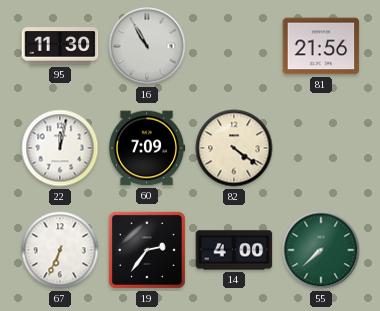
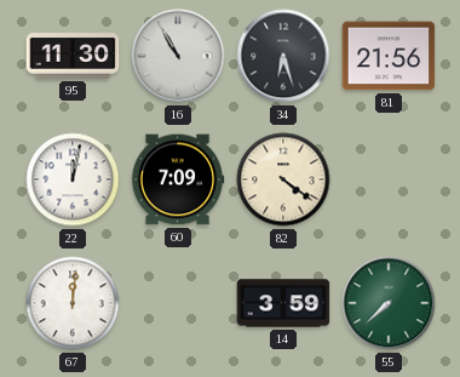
34: none -> 6:27
67: 6:34 -> 12:01
19: 2:36 -> none
14: 4:00 -> 3:59
